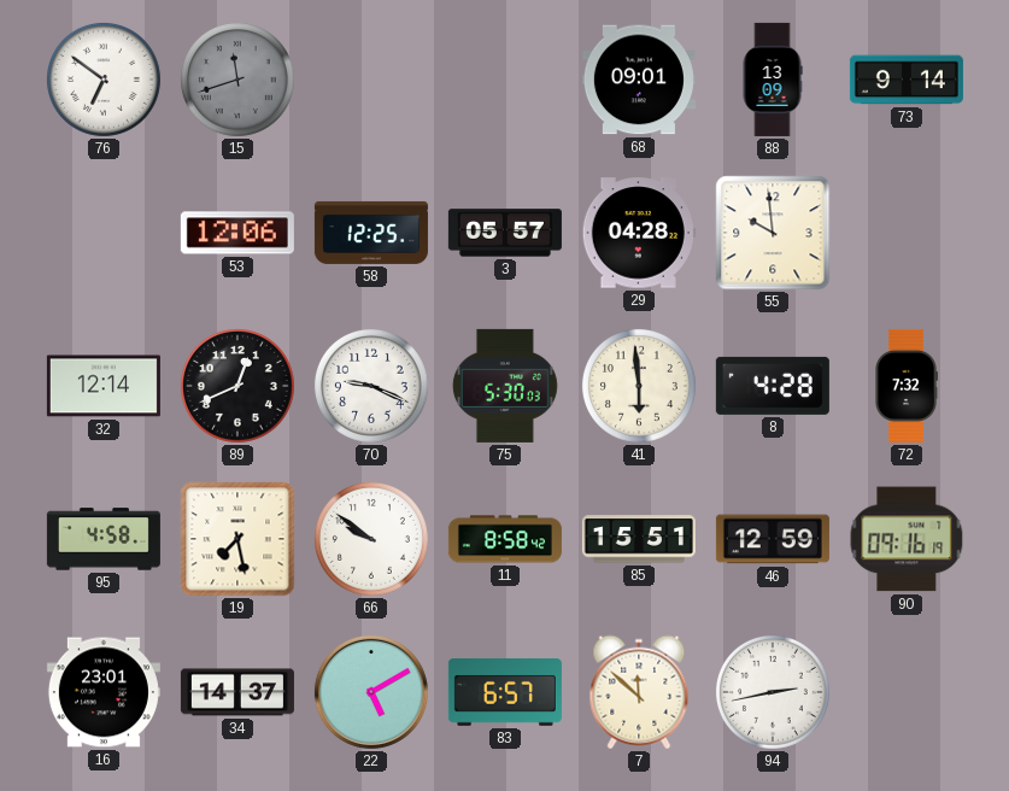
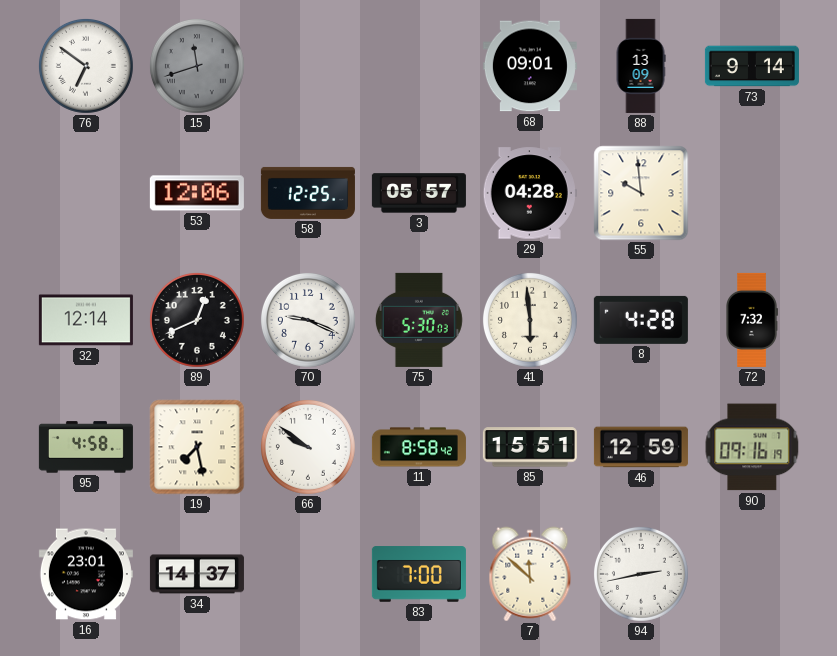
22: 5:10 -> none
83: 6:57 -> 7:00
